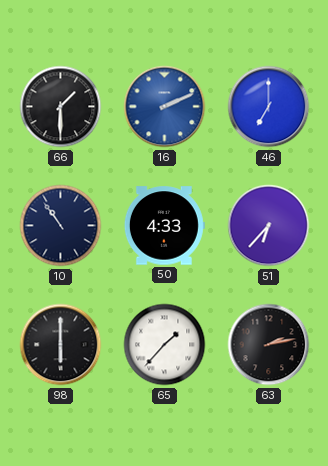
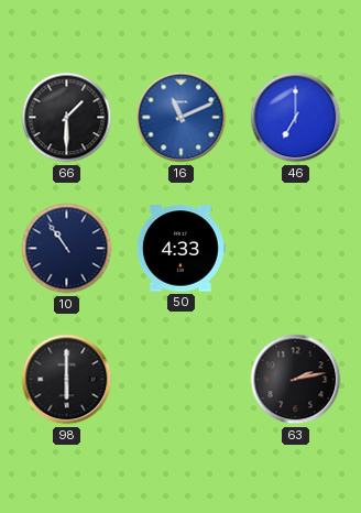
16: 2:11 -> 11:11
51: 6:37 -> none
65: 1:37 -> none
